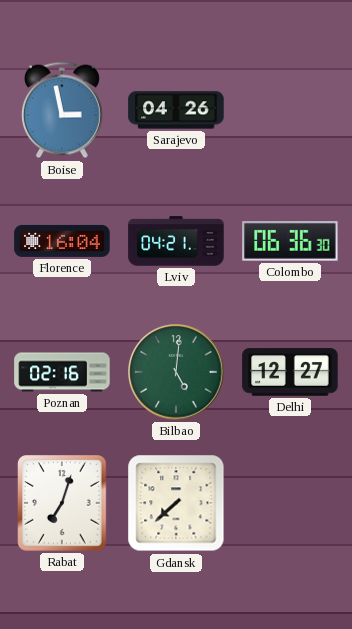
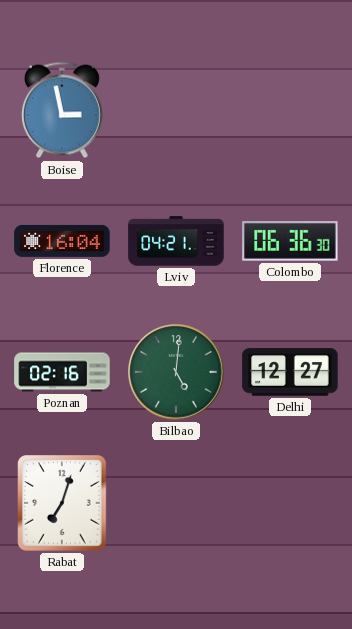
Sarajevo: 04:26 -> none
Gdansk: 7:38 -> none
